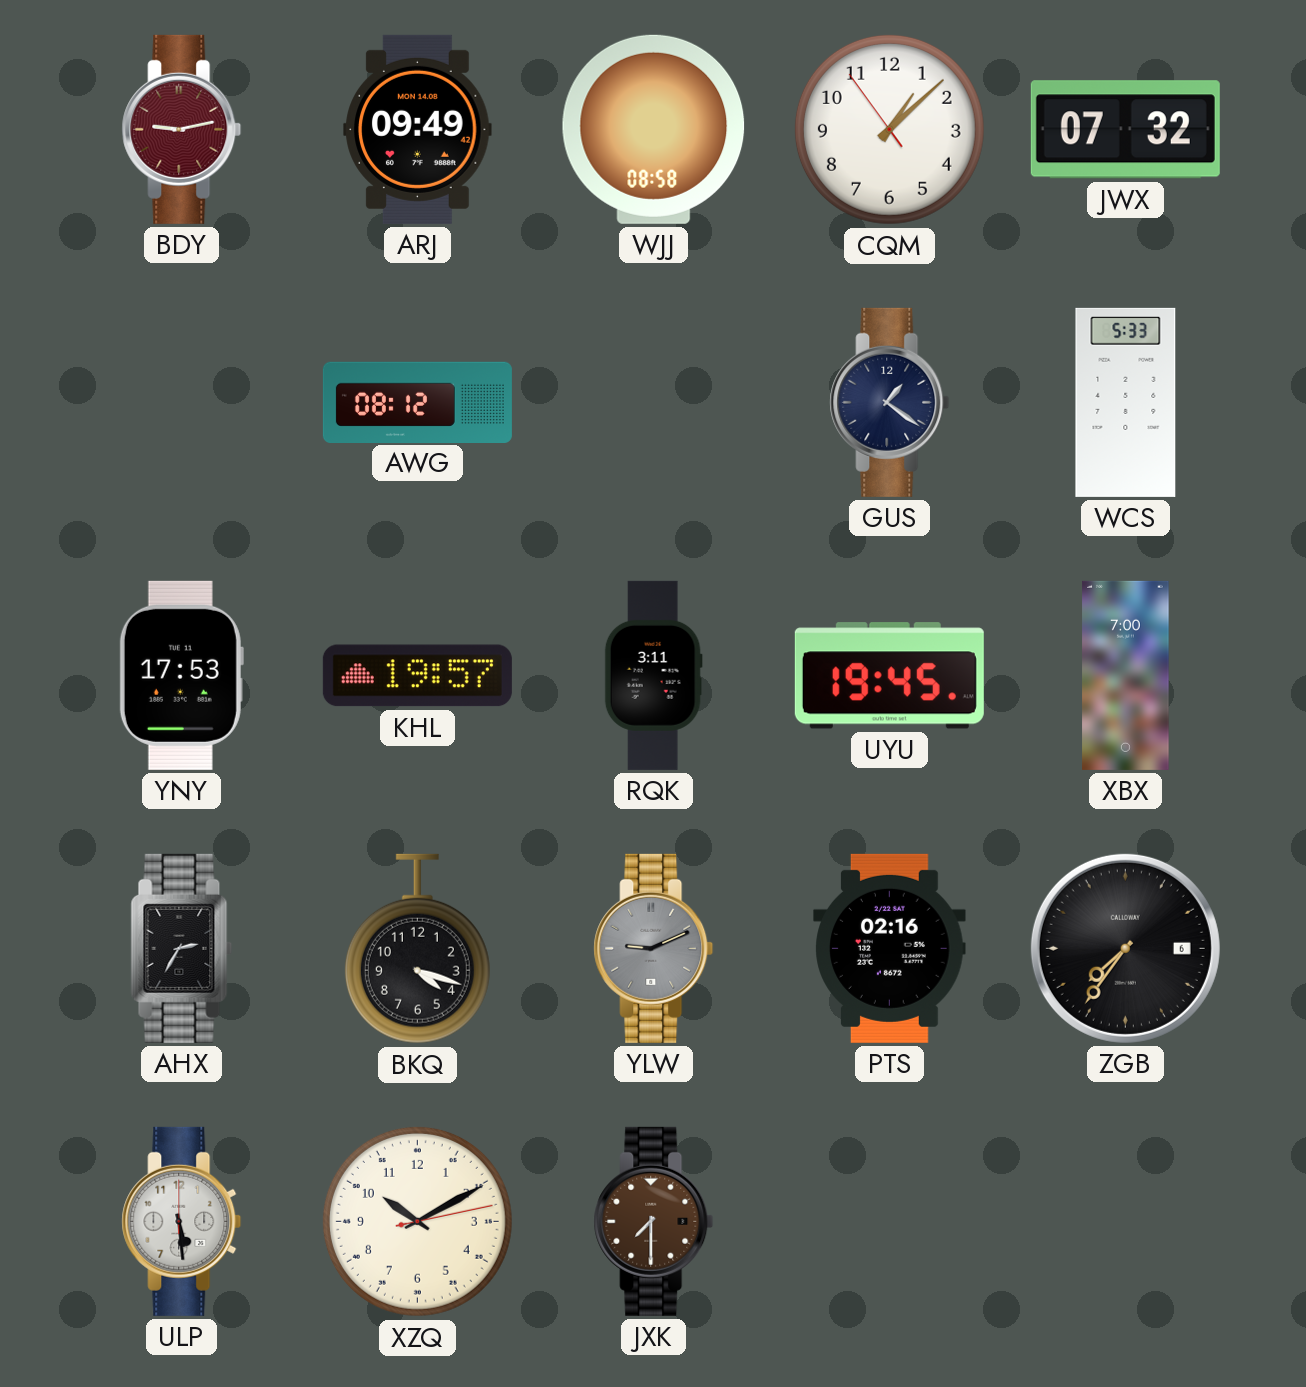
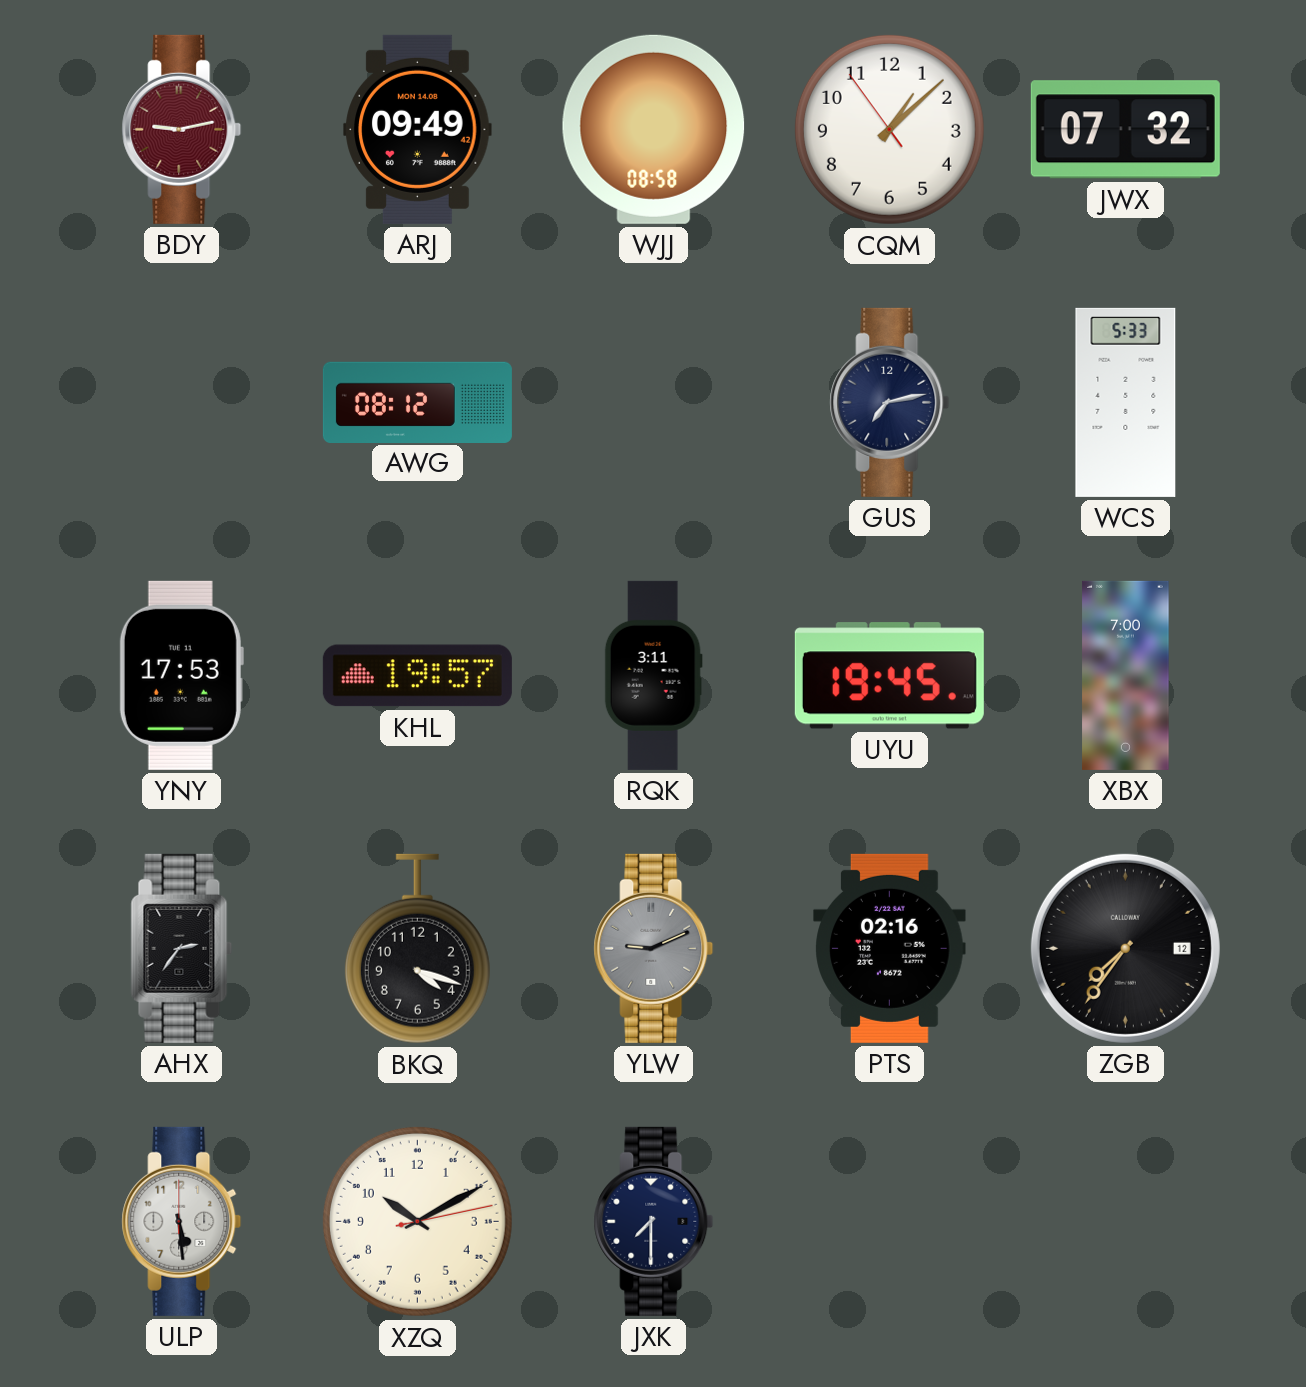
GUS: 1:21 -> 7:13
AHX: 2:35 -> 2:36
ZGB date: 6 -> 12
JXK dial: brown -> navy
